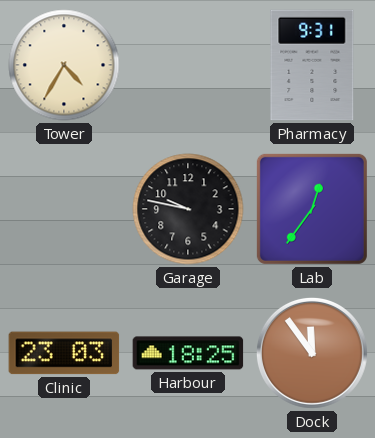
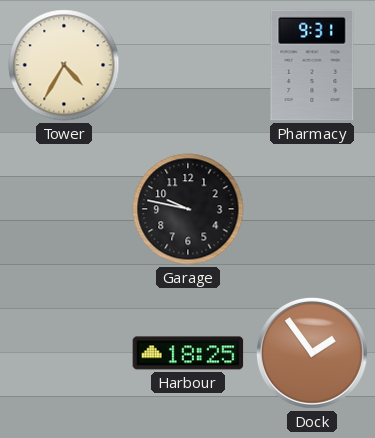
Lab: 12:36 -> none
Clinic: 23:03 -> none
Dock: 11:54 -> 1:54
